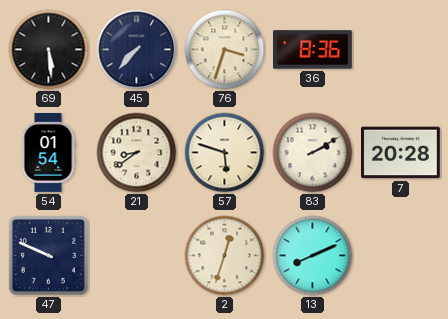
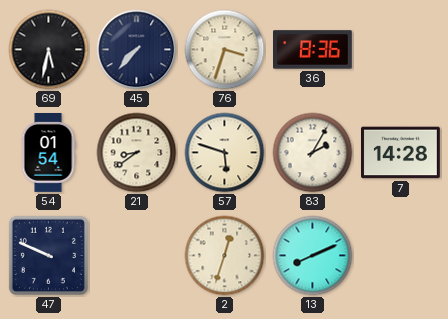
69: 5:29 -> 5:32
83: 2:10 -> 2:05
7: 20:28 -> 14:28
